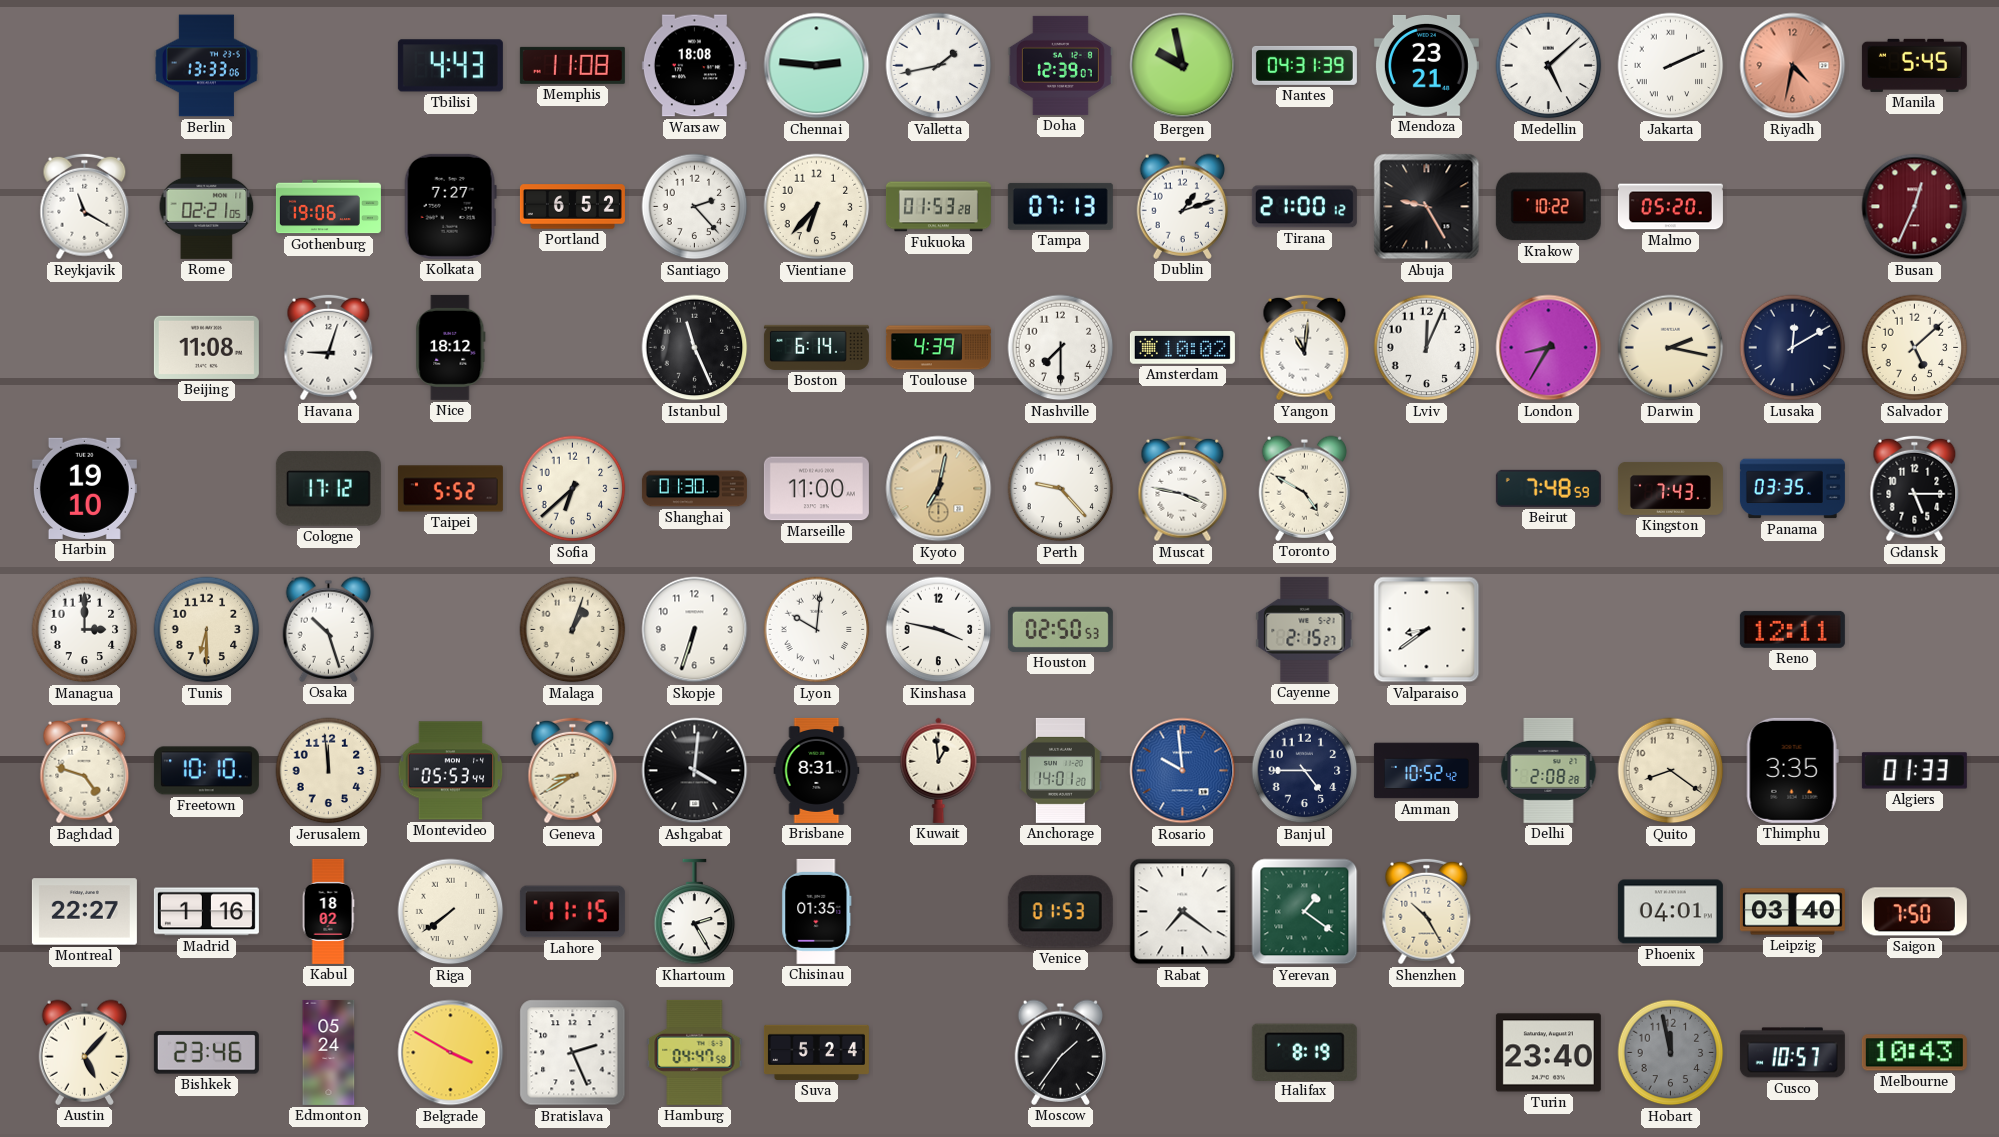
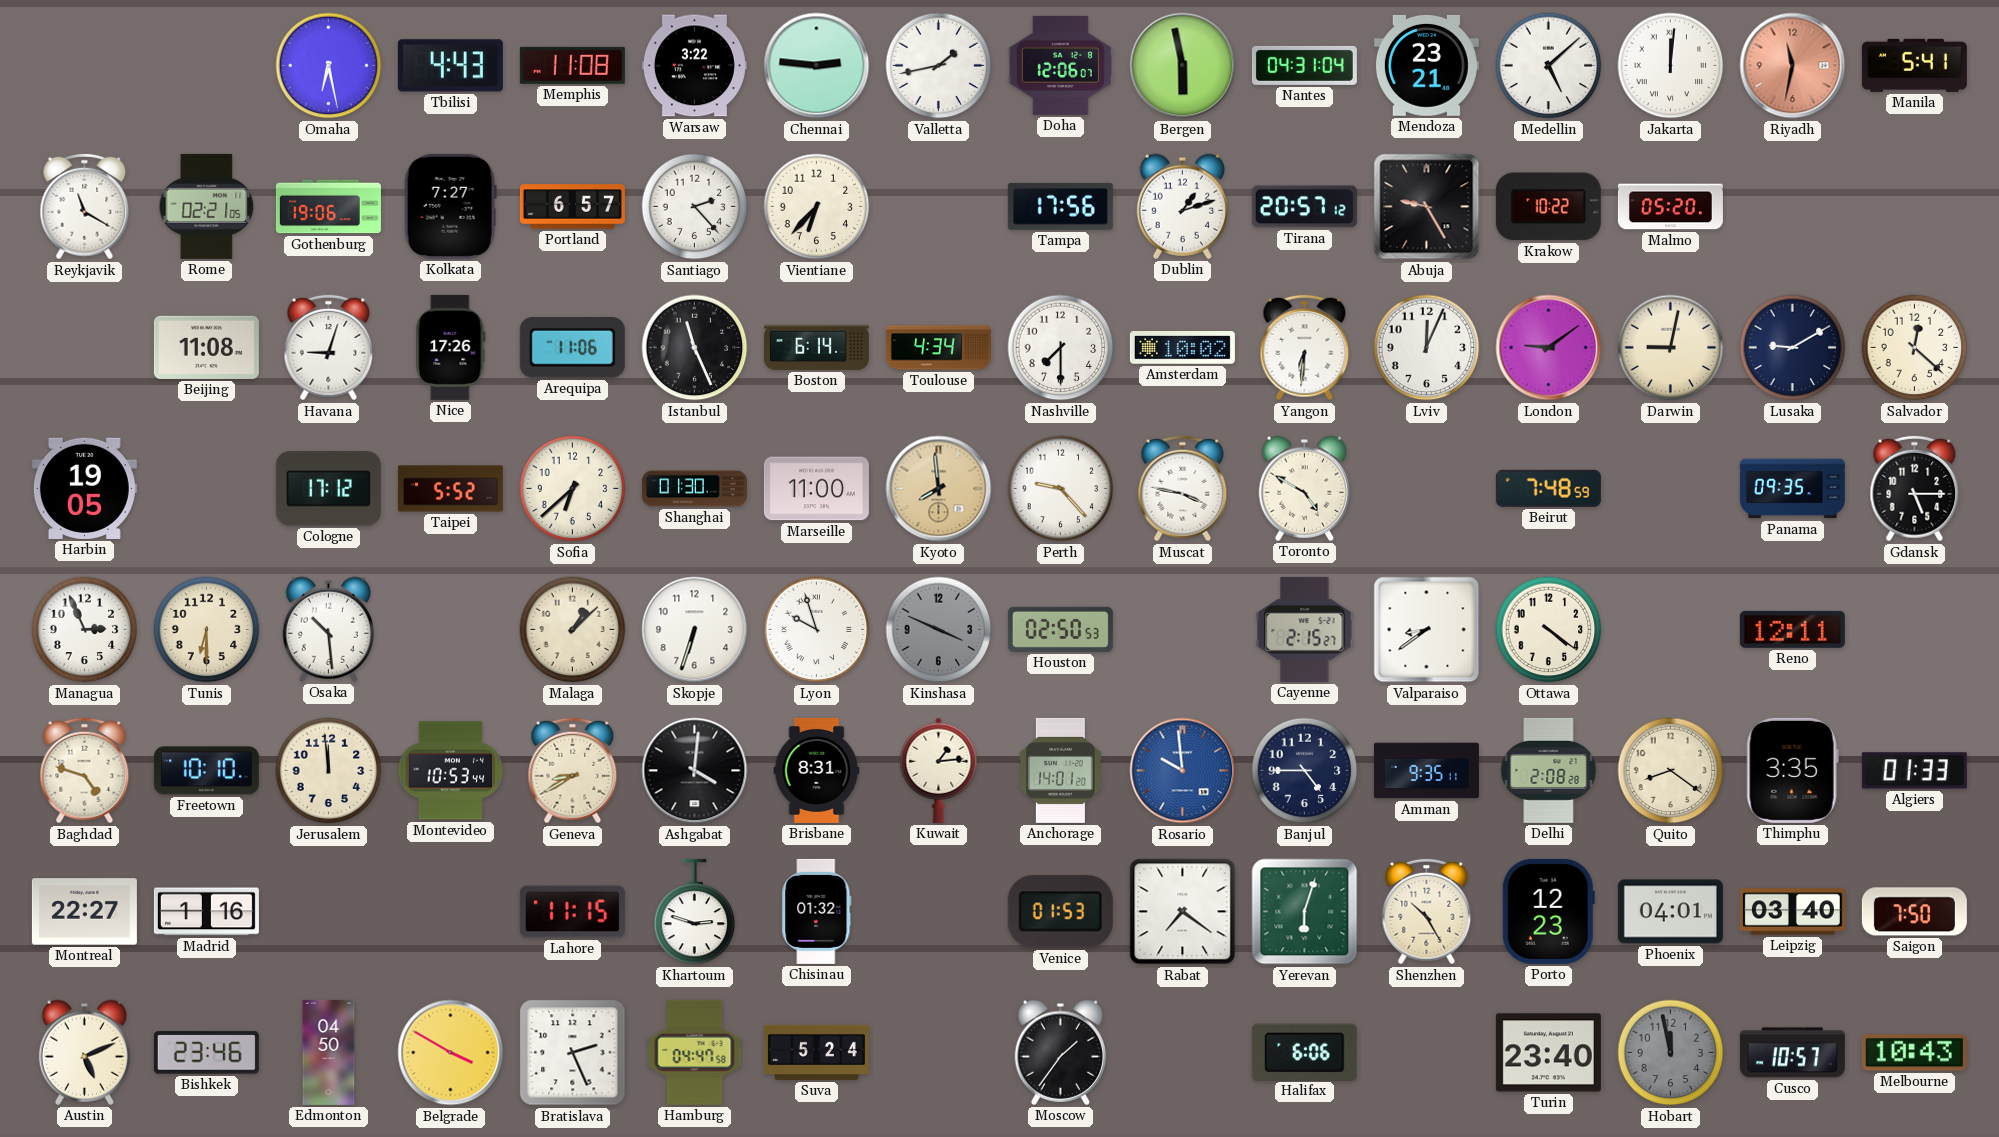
Berlin: 13:33 -> none
Omaha: none -> 6:28
Warsaw: 18:08 -> 3:22
Doha: 12:39 -> 12:06
Bergen: 9:58 -> 5:58
Nantes: 04:31:39 -> 04:31:04
Jakarta: 2:11 -> 12:01
Riyadh: 4:32 -> 11:32
Manila: 5:45 -> 5:41
Portland: 6:52 -> 6:57
Fukuoka: 01:53 -> none
Tampa: 07:13 -> 17:56
Tirana: 21:00 -> 20:57
Busan: 12:34 -> none
Nice: 18:12 -> 17:26
Arequipa: none -> 11:06
Toulouse: 4:39 -> 4:34
Yangon: 11:01 -> 6:31
London: 8:35 -> 9:09
Darwin: 2:17 -> 9:02
Lusaka: 12:10 -> 9:10
Salvador: 5:08 -> 12:22
Harbin: 19:10 -> 19:05
Kyoto: 7:02 -> 7:59
Kingston: 7:43 -> none
Panama: 03:35 -> 09:35
Managua: 3:00 -> 2:56
Osaka: 10:27 -> 10:29
Malaga: 1:03 -> 1:08
Lyon: 10:01 -> 9:57
Kinshasa: 3:47 -> 3:49
Kinshasa dial: white -> grey
Ottawa: none -> 4:21
Montevideo: 05:53 -> 10:53
Kuwait: 12:59 -> 1:14
Amman: 10:52 -> 9:35
Kabul: 18:02 -> none
Riga: 7:39 -> none
Khartoum: 2:25 -> 2:48
Chisinau: 01:35 -> 01:32
Yerevan: 1:21 -> 6:03
Porto: none -> 12:23
Austin: 5:07 -> 5:11
Edmonton: 05:24 -> 04:50
Halifax: 8:19 -> 6:06
